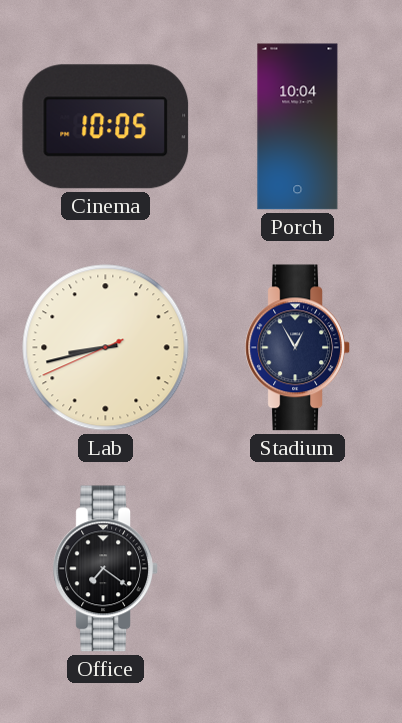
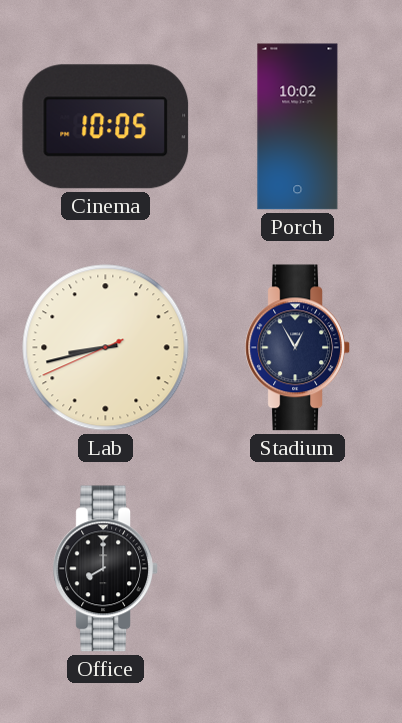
Porch: 10:04 -> 10:02
Office: 7:21 -> 8:00
